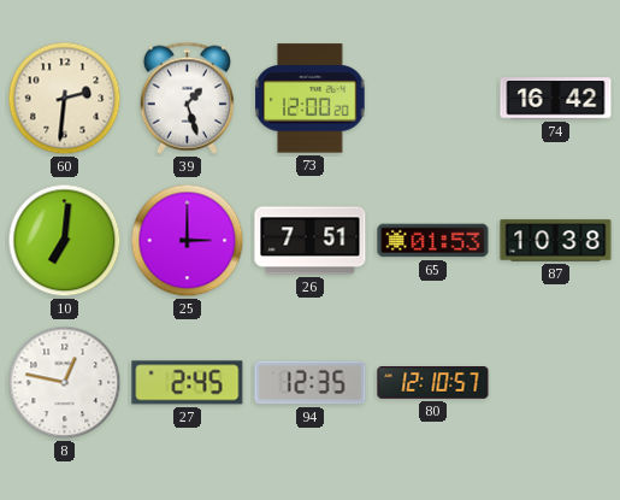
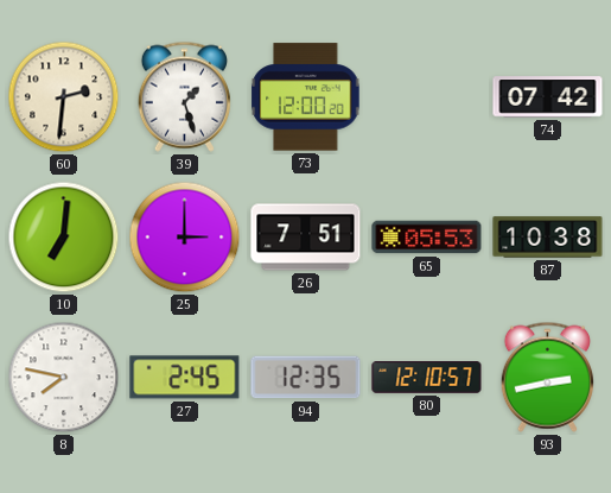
74: 16:42 -> 07:42
65: 01:53 -> 05:53
8: 12:47 -> 7:47
93: none -> 2:43
